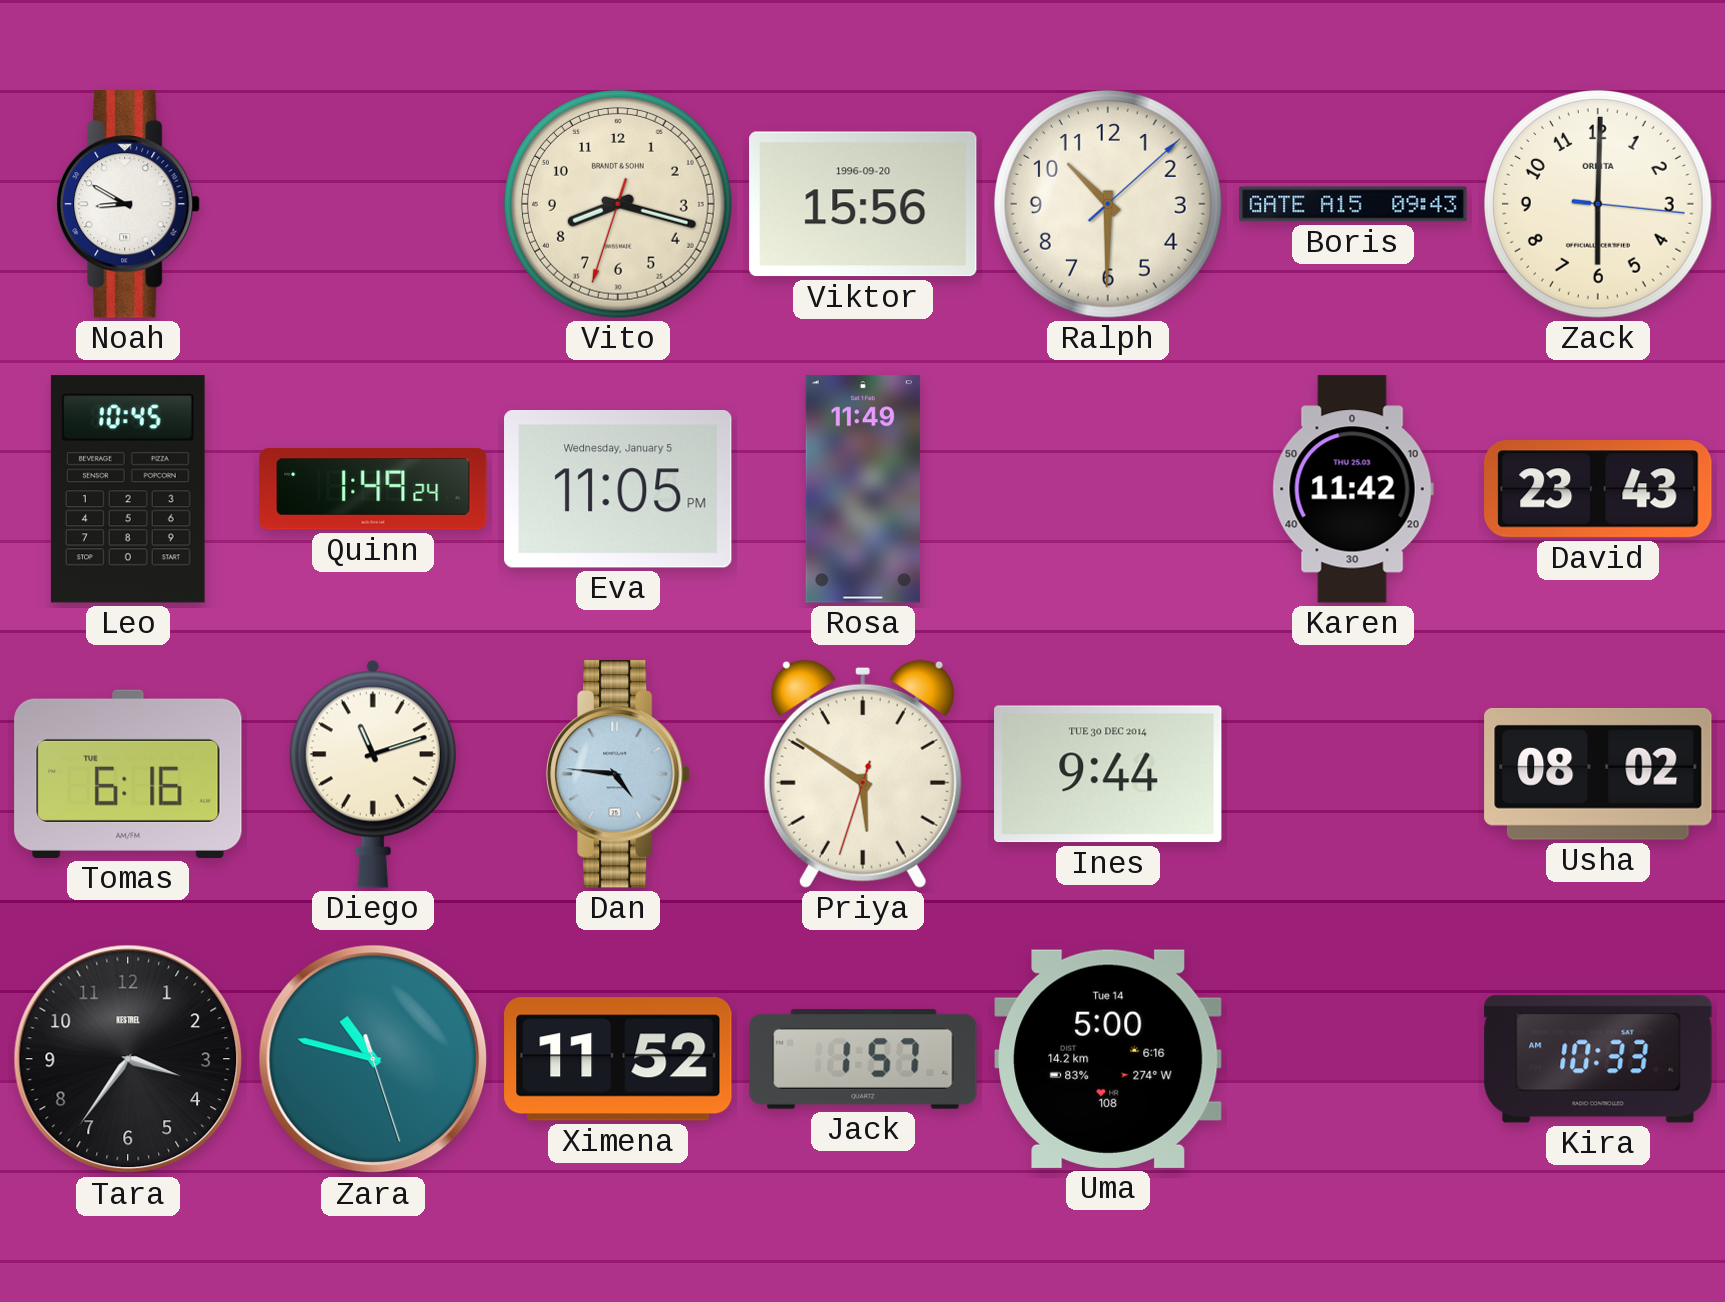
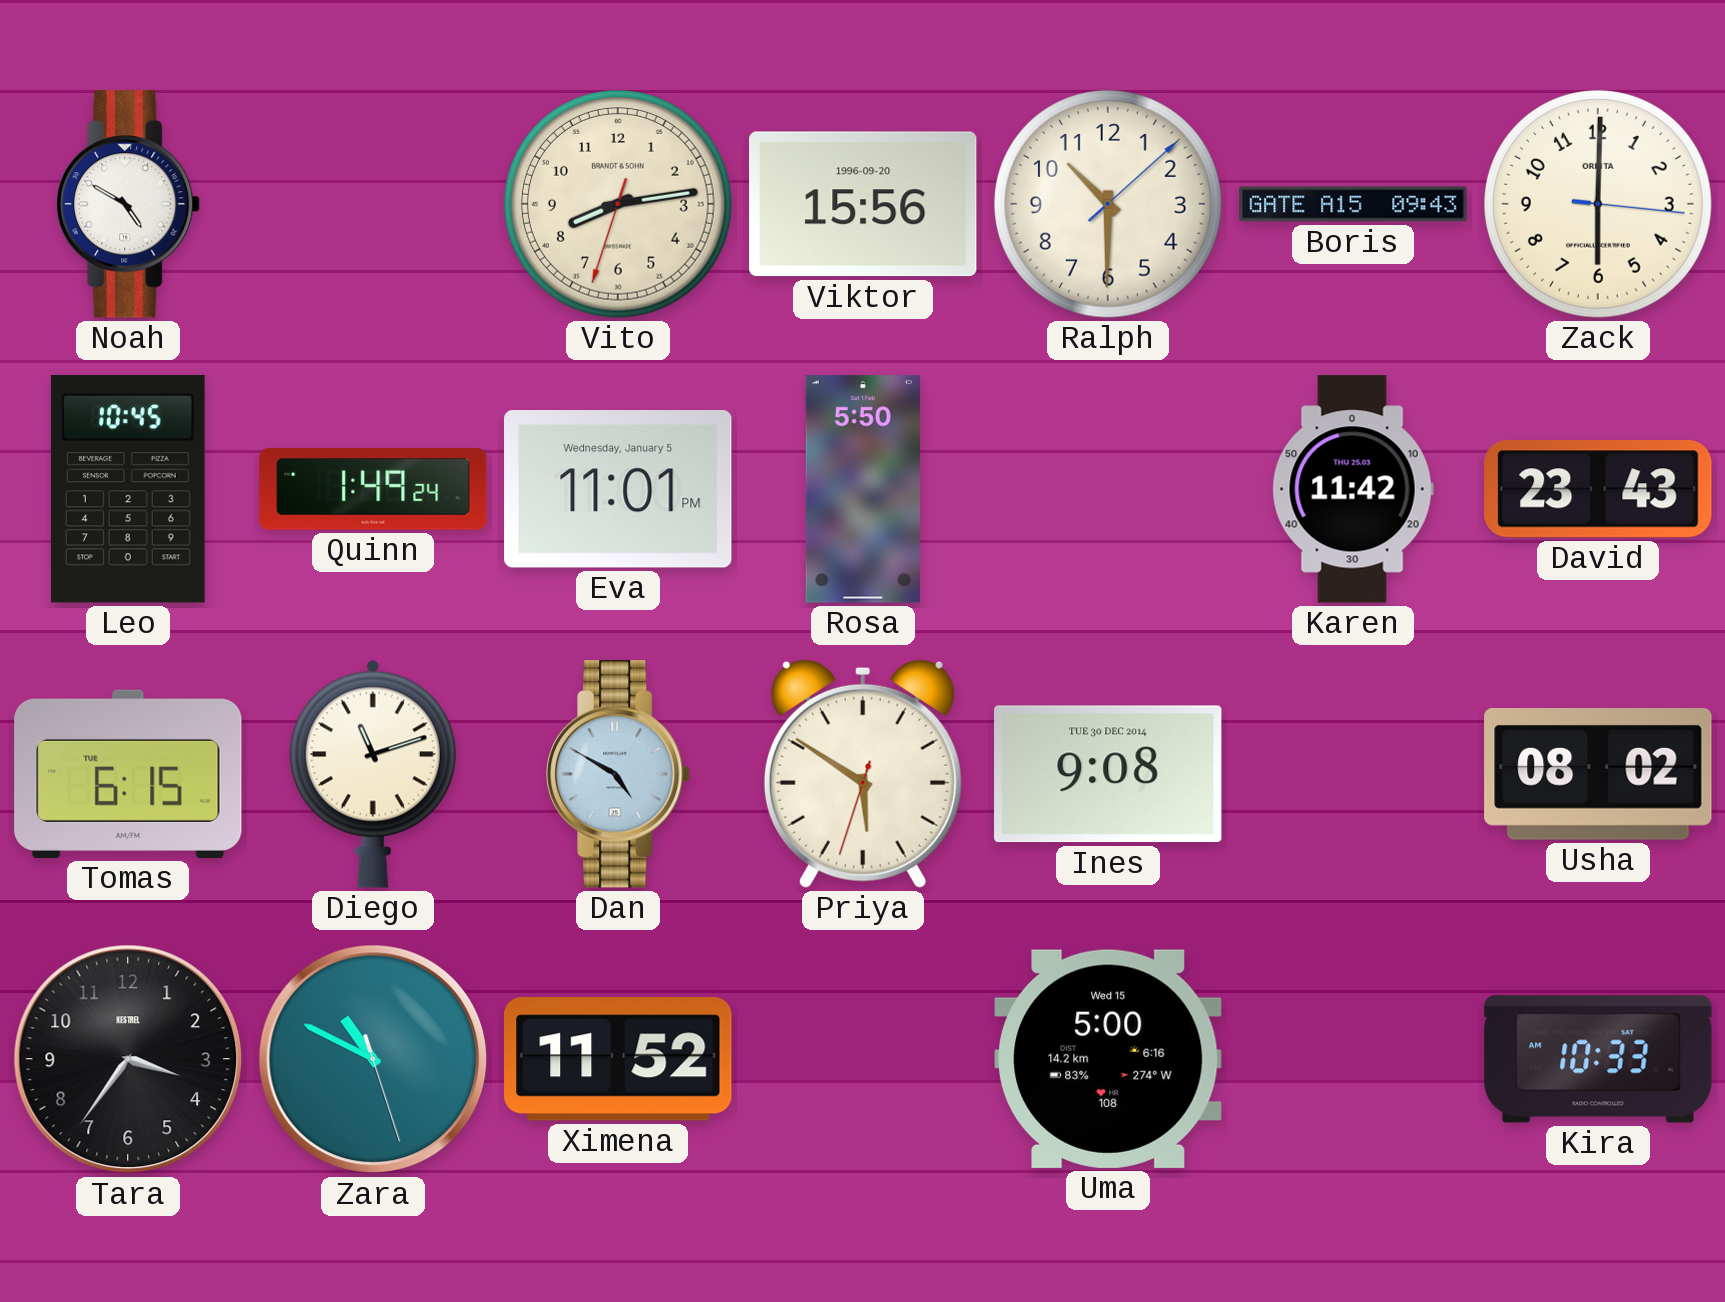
Noah: 8:50 -> 4:50
Vito: 8:17 -> 8:13
Eva: 11:05 -> 11:01
Rosa: 11:49 -> 5:50
Tomas: 6:16 -> 6:15
Dan: 4:46 -> 4:50
Ines: 9:44 -> 9:08
Zara: 10:47 -> 10:49
Jack: 1:57 -> none
Uma date: Tue 14 -> Wed 15
